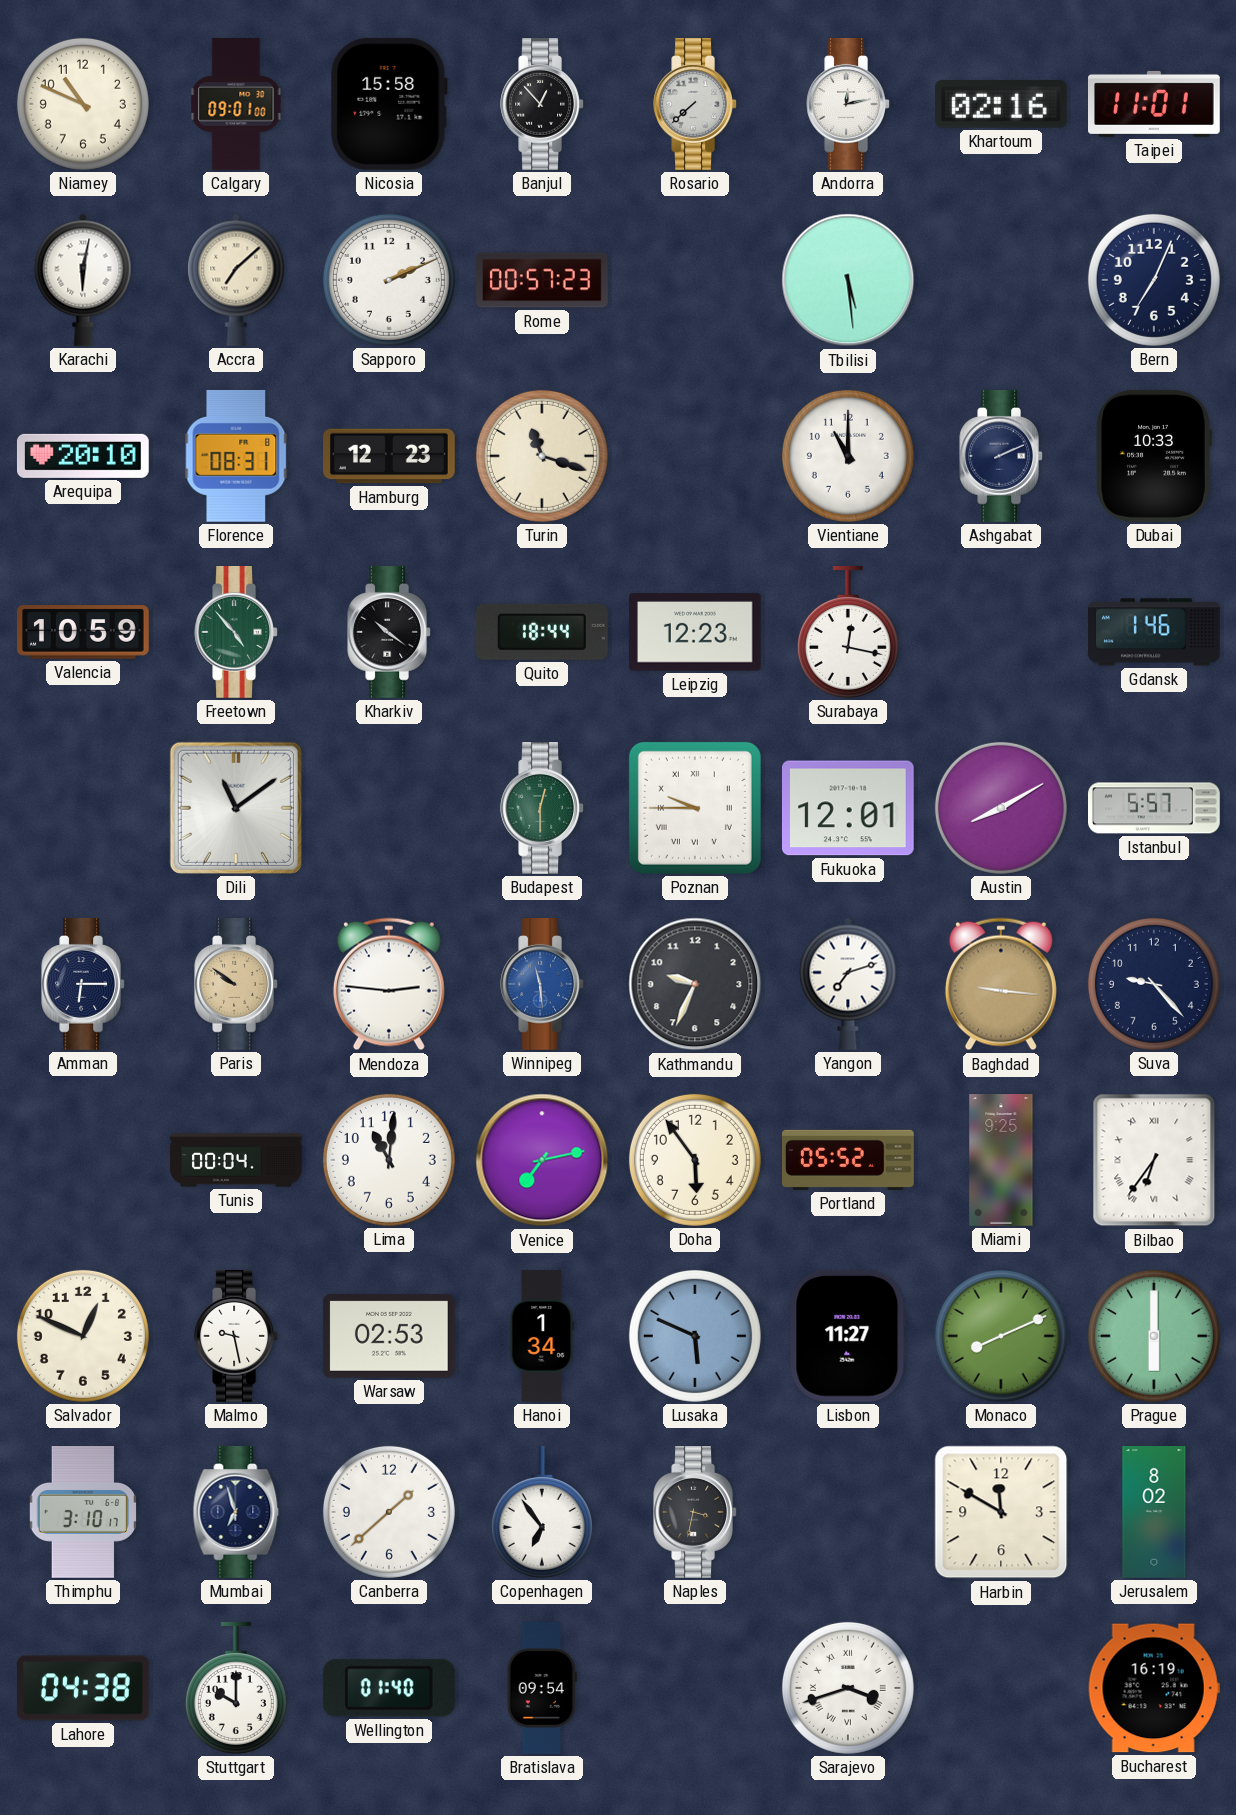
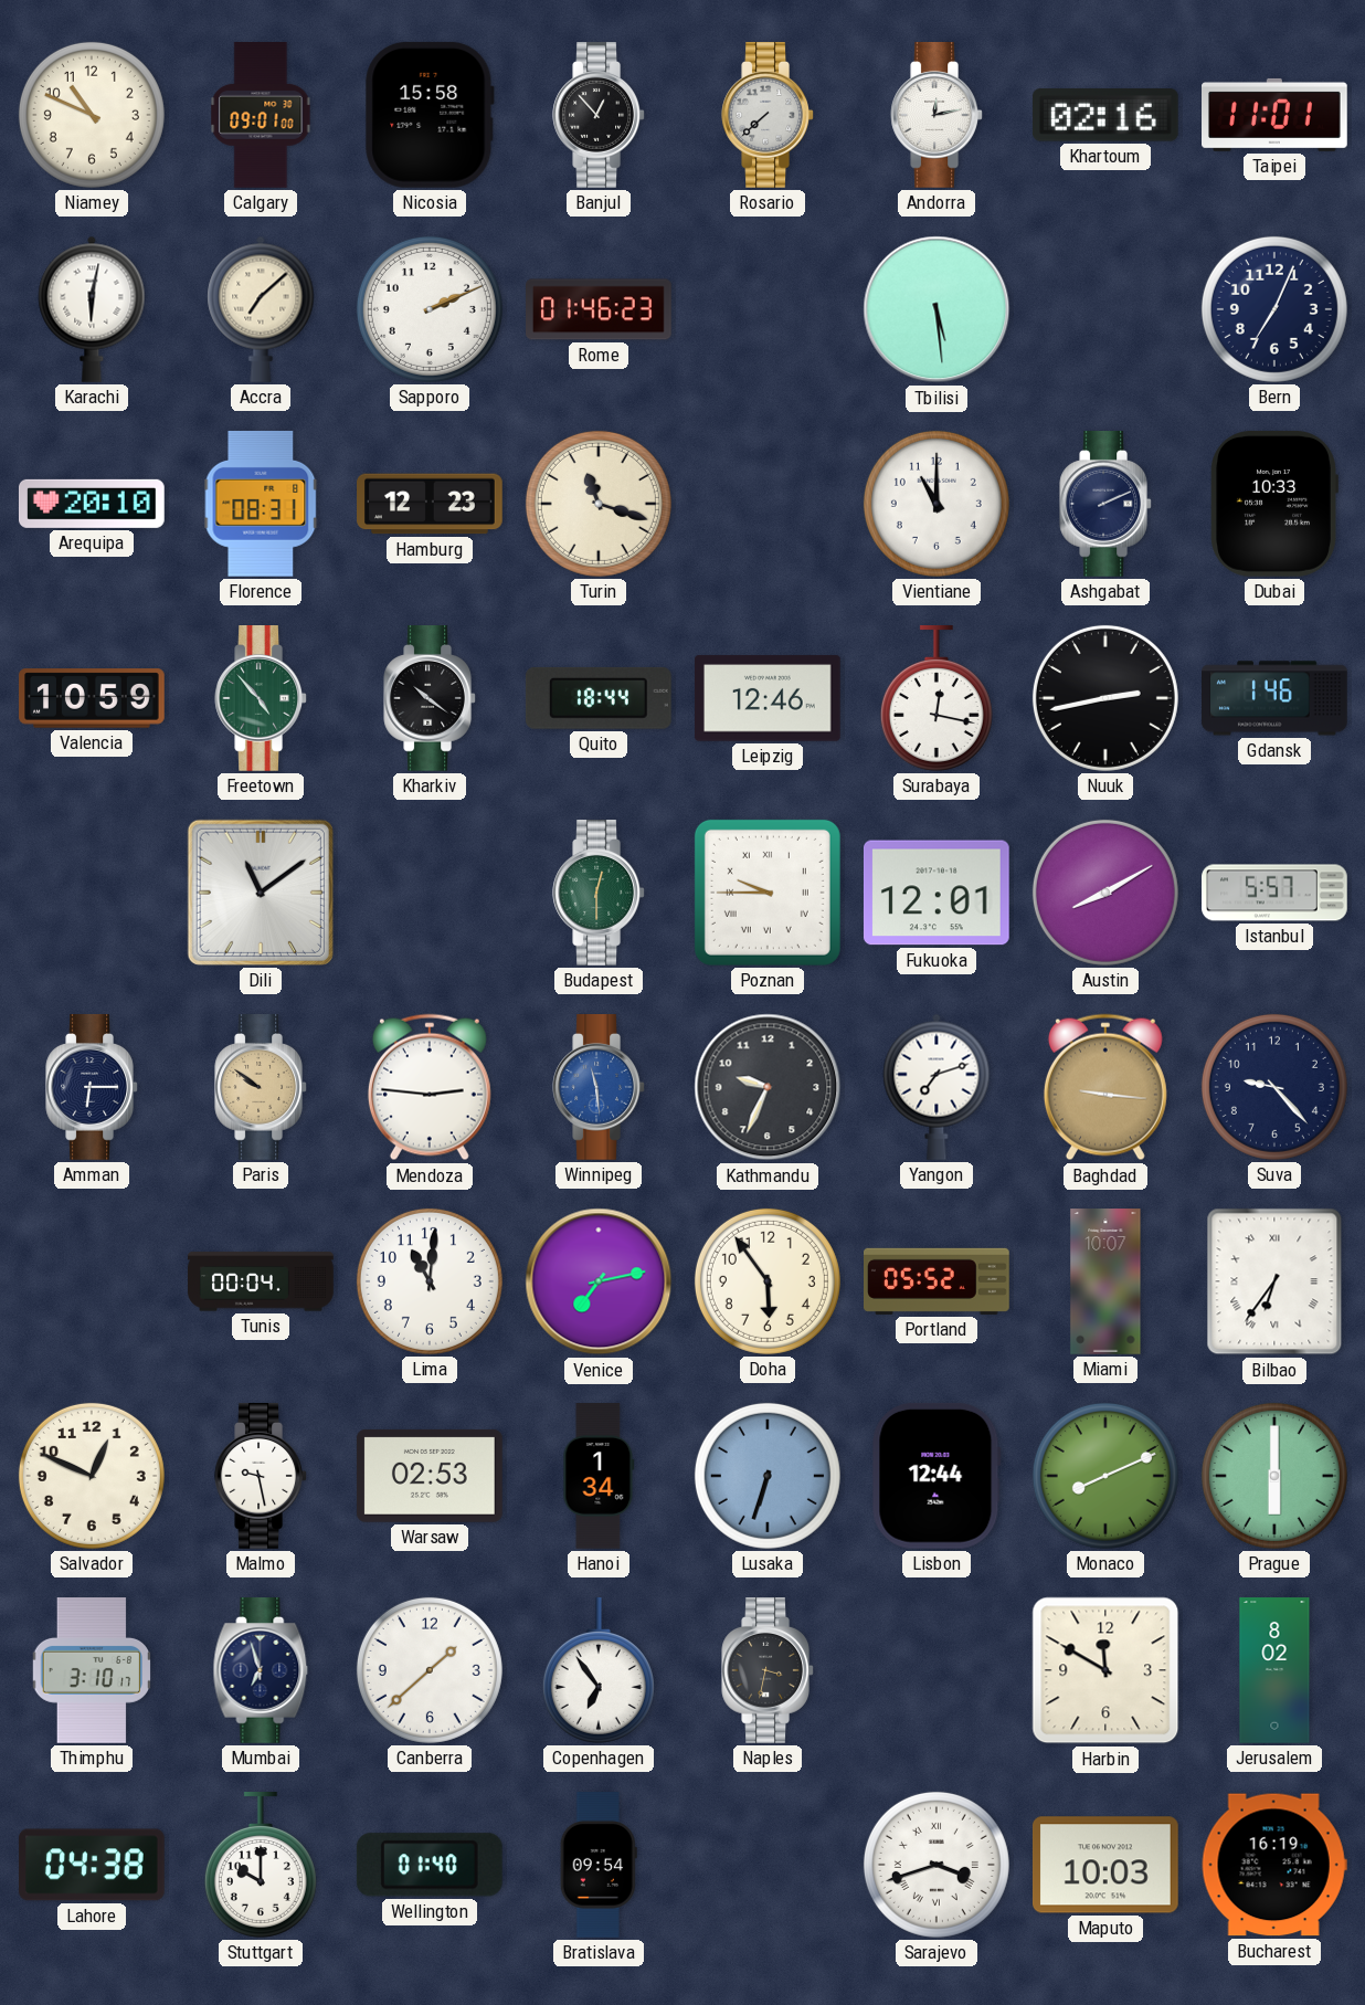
Rome: 00:57 -> 01:46
Leipzig: 12:23 -> 12:46
Nuuk: none -> 2:43
Miami: 9:25 -> 10:07
Lusaka: 5:49 -> 6:33
Lisbon: 11:27 -> 12:44
Maputo: none -> 10:03
